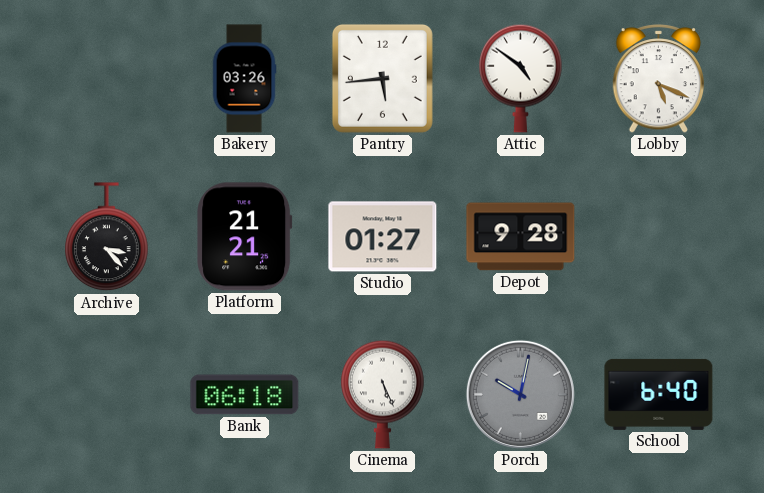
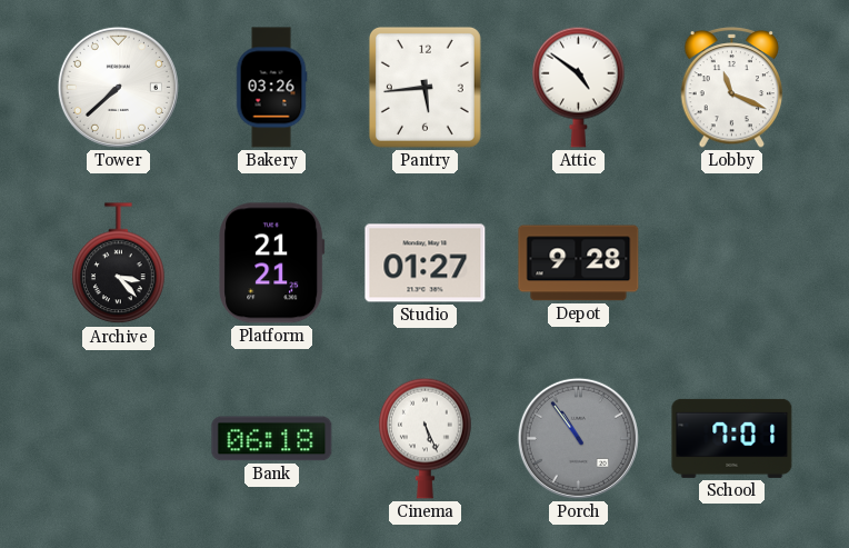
Tower: none -> 7:38
Lobby: 5:19 -> 11:19
Porch: 10:02 -> 10:54
School: 6:40 -> 7:01
